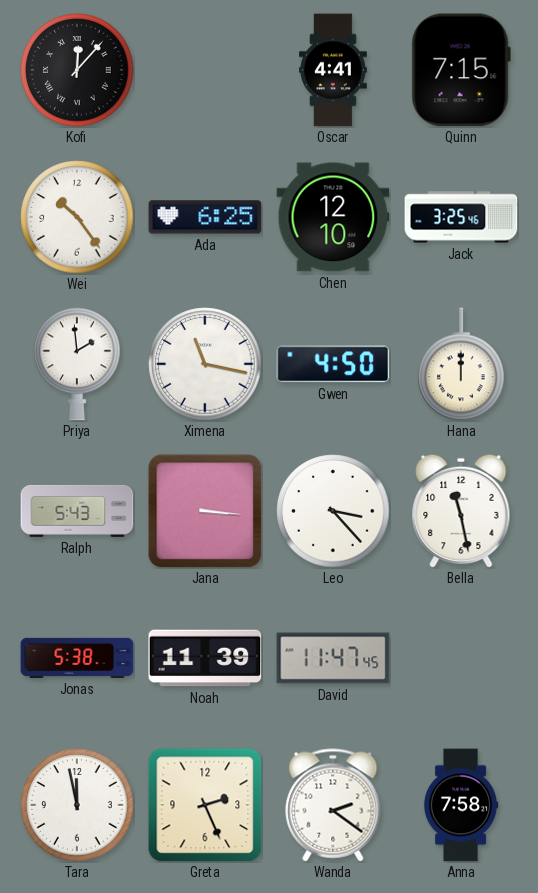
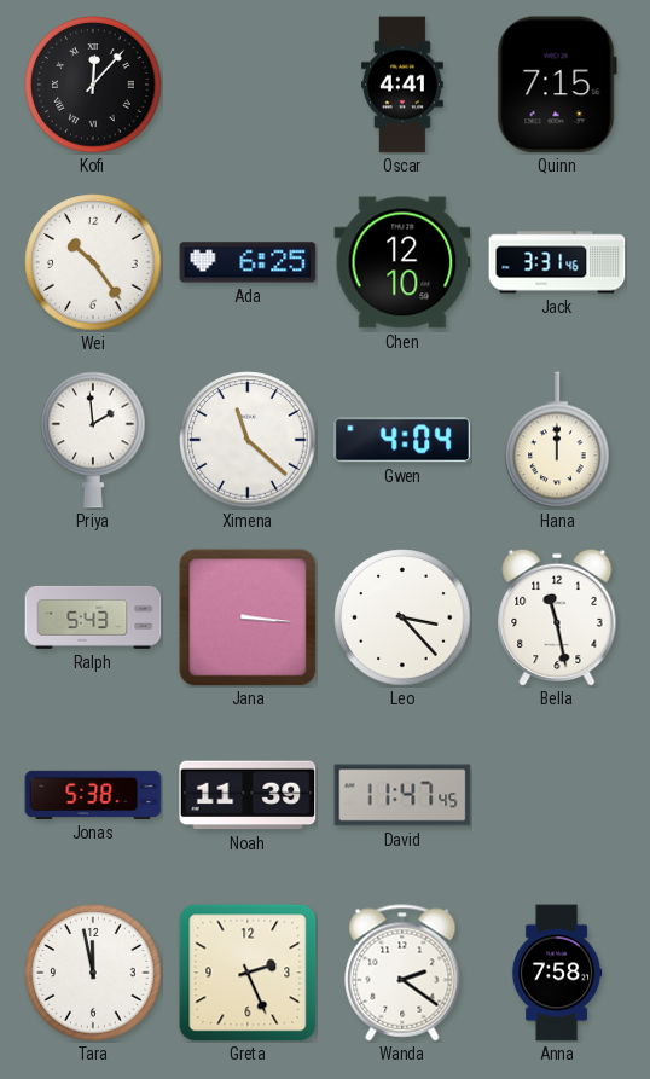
Jack: 3:25 -> 3:31
Ximena: 11:17 -> 11:22
Gwen: 4:50 -> 4:04
